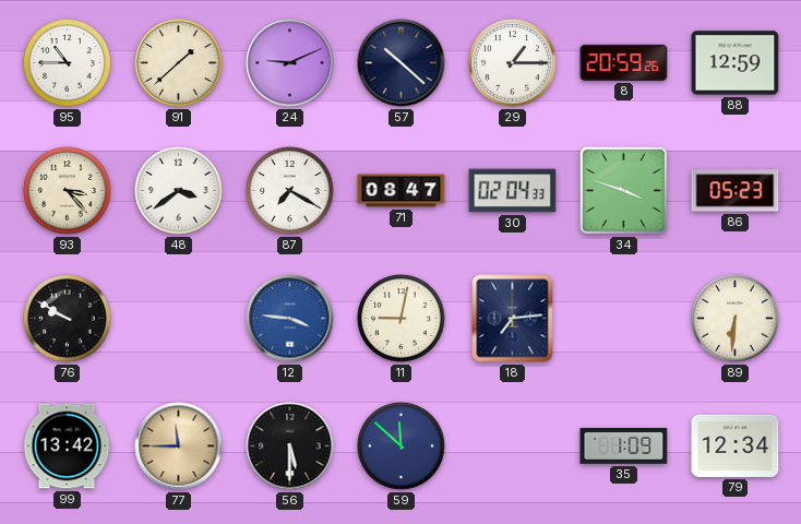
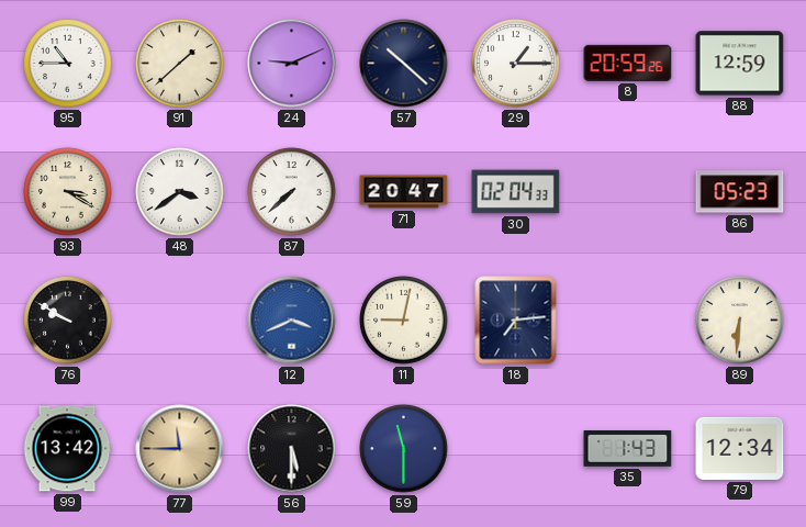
93: 3:23 -> 3:20
87: 7:20 -> 7:38
71: 08:47 -> 20:47
34: 3:48 -> none
12: 3:46 -> 3:41
59: 11:52 -> 11:30
35: 1:09 -> 1:43
